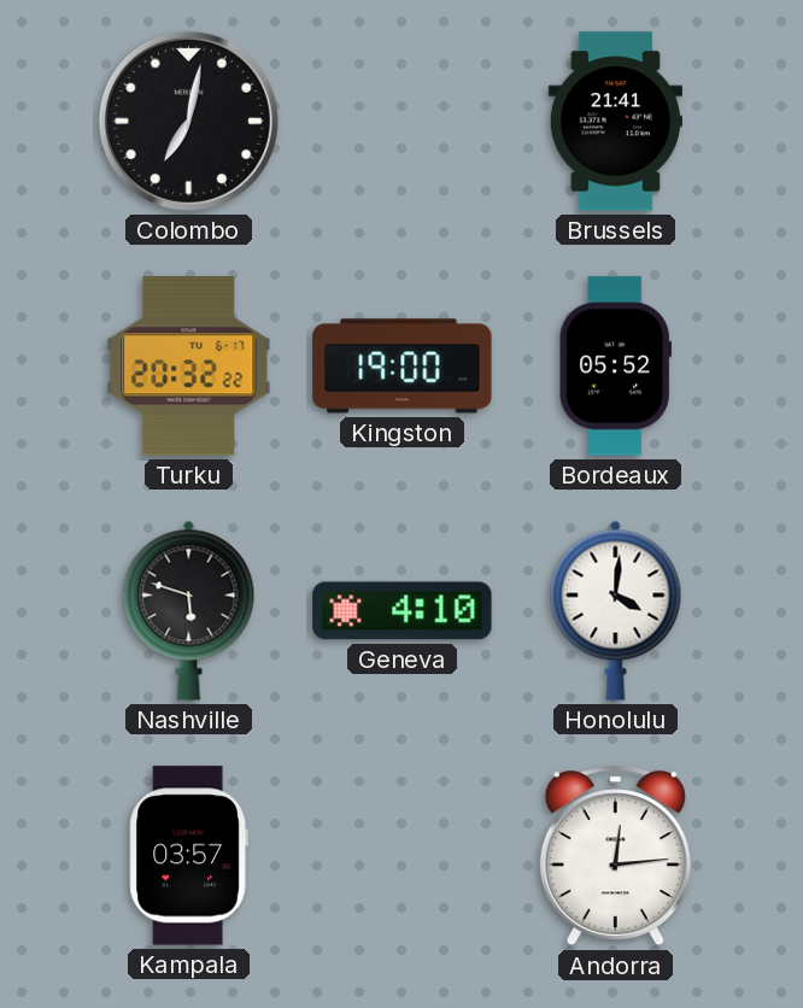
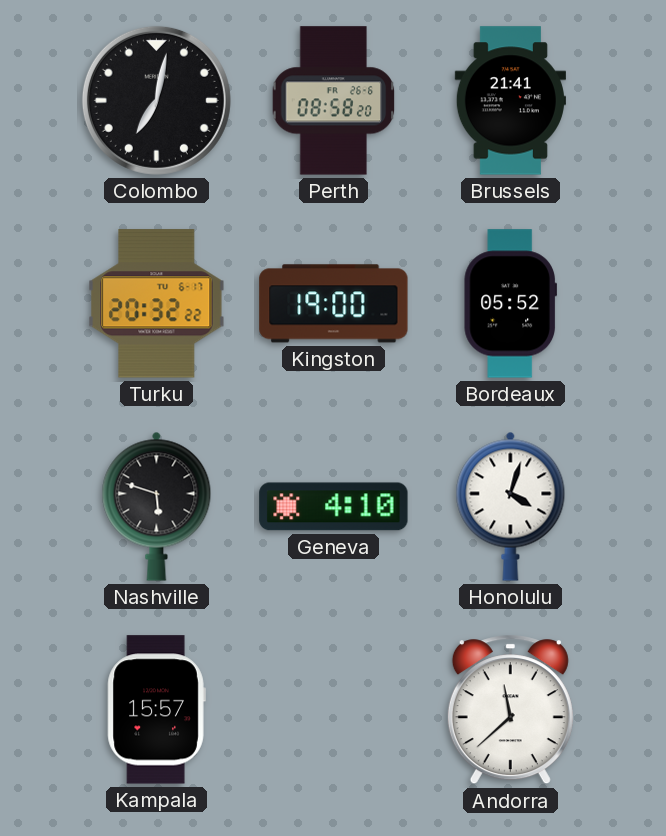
Perth: none -> 08:58
Honolulu: 4:01 -> 4:03
Kampala: 03:57 -> 15:57
Andorra: 12:14 -> 11:38
